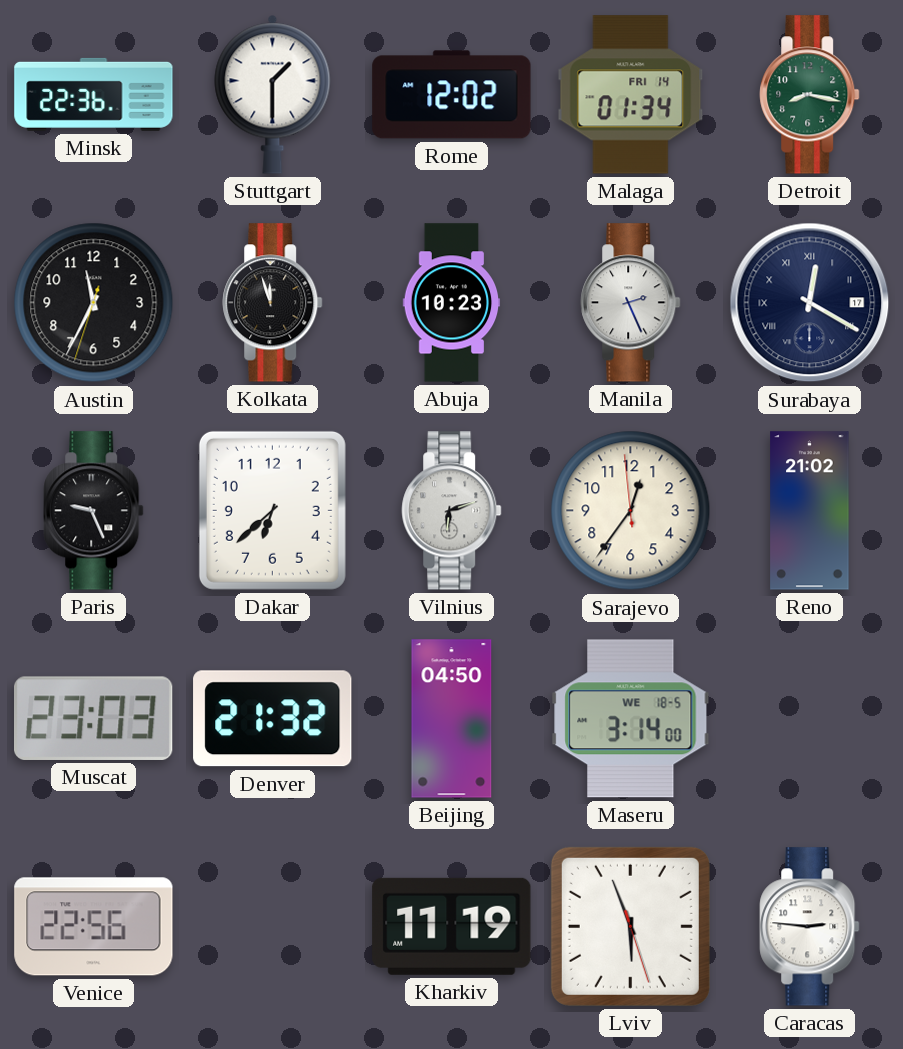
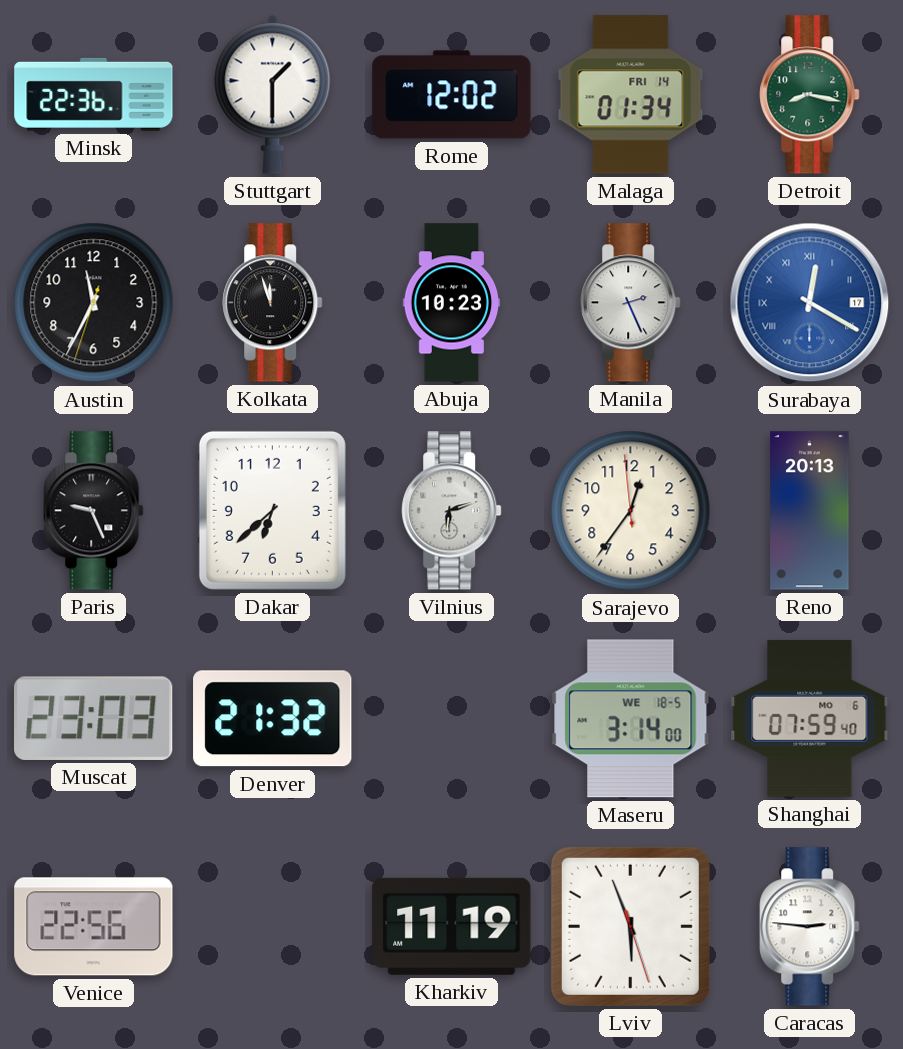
Surabaya dial: navy -> blue
Reno: 21:02 -> 20:13
Beijing: 04:50 -> none
Shanghai: none -> 07:59
